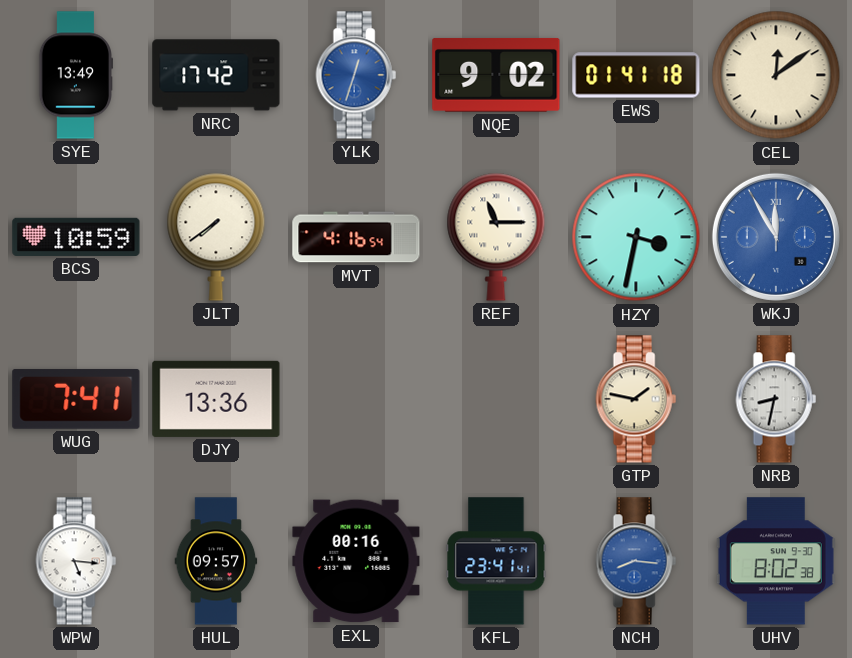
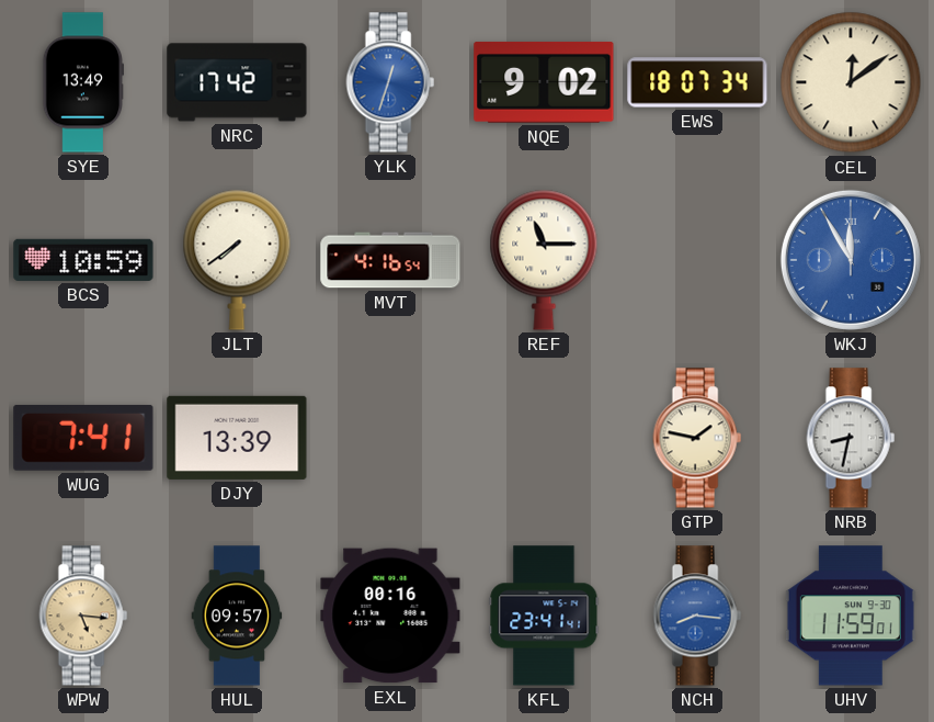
EWS: 01:41 -> 18:07
HZY: 3:32 -> none
DJY: 13:36 -> 13:39
WPW dial: white -> champagne
UHV: 8:02 -> 11:59
